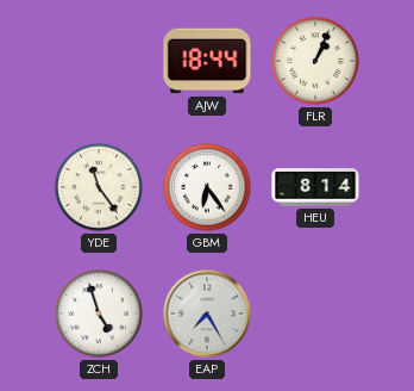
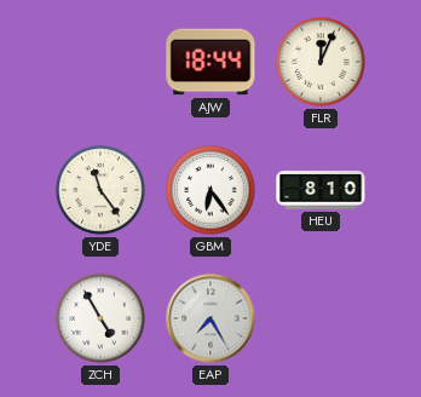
FLR: 1:04 -> 12:04
HEU: 8:14 -> 8:10
ZCH: 4:57 -> 4:55
